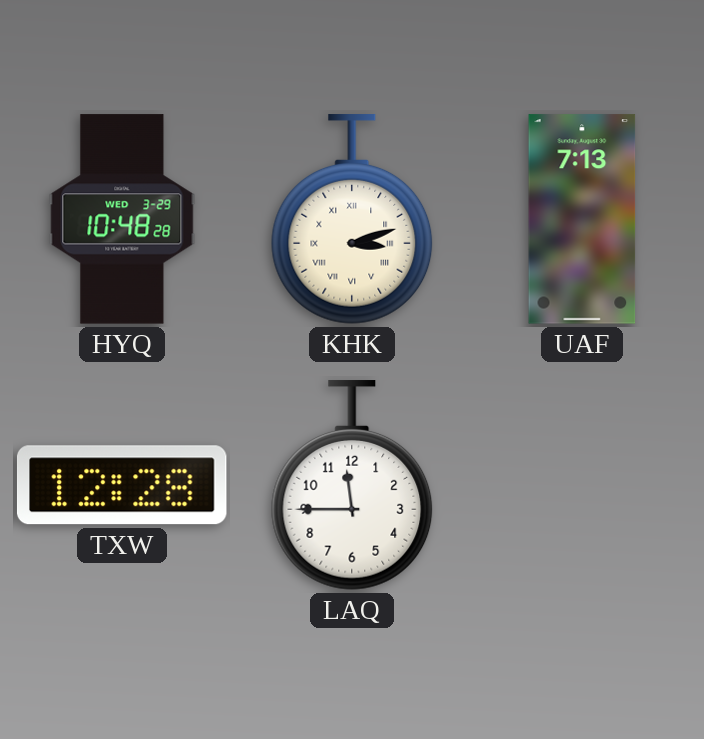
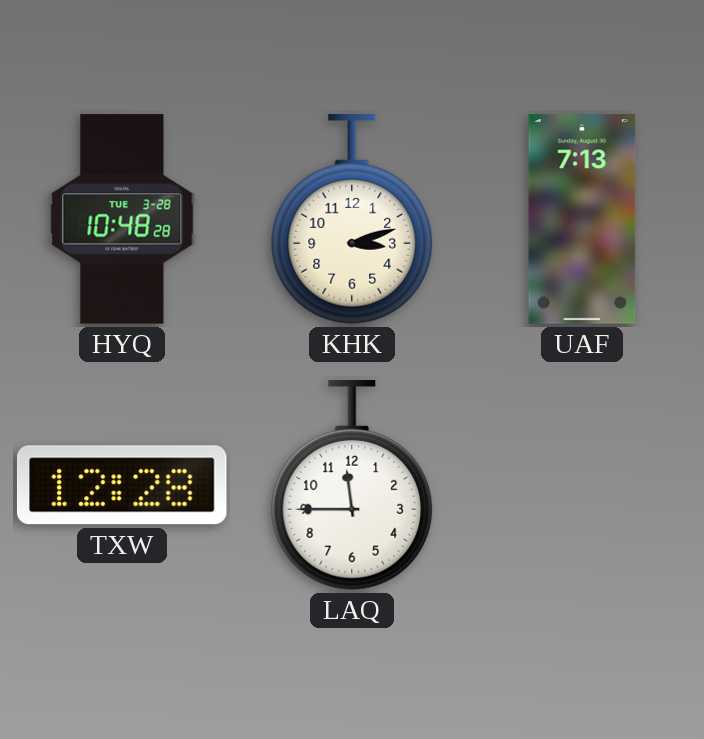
HYQ date: WED 3-29 -> TUE 3-28
KHK numerals: Roman -> Arabic
